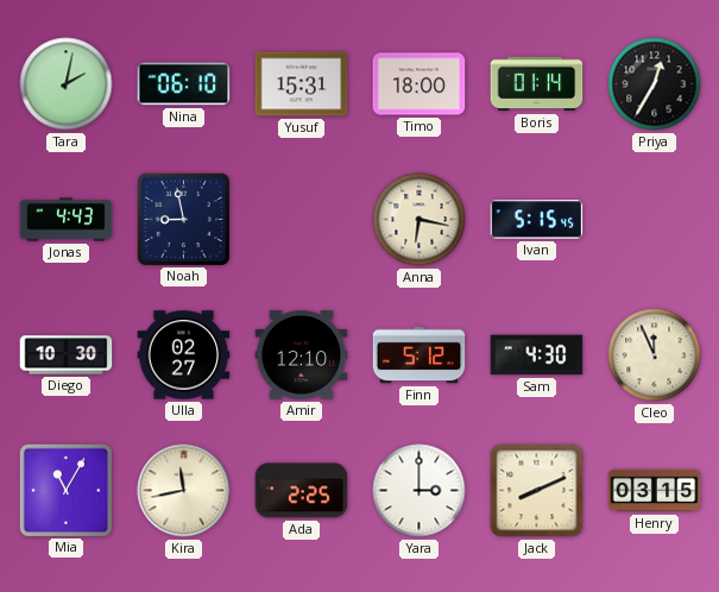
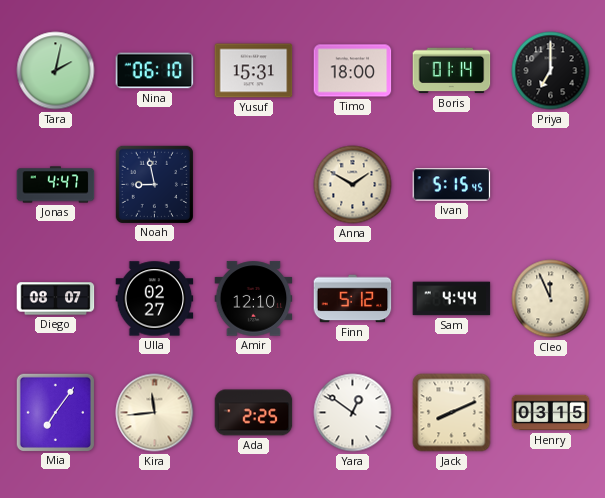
Priya: 12:35 -> 7:00
Jonas: 4:43 -> 4:47
Anna: 6:17 -> 1:50
Diego: 10:30 -> 08:07
Sam: 4:30 -> 4:44
Mia: 11:05 -> 7:06
Kira: 11:43 -> 11:44
Yara: 3:00 -> 12:51
